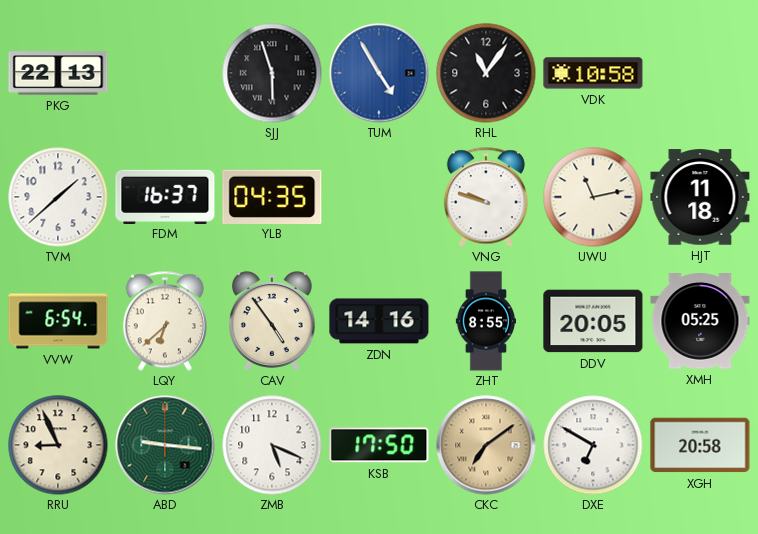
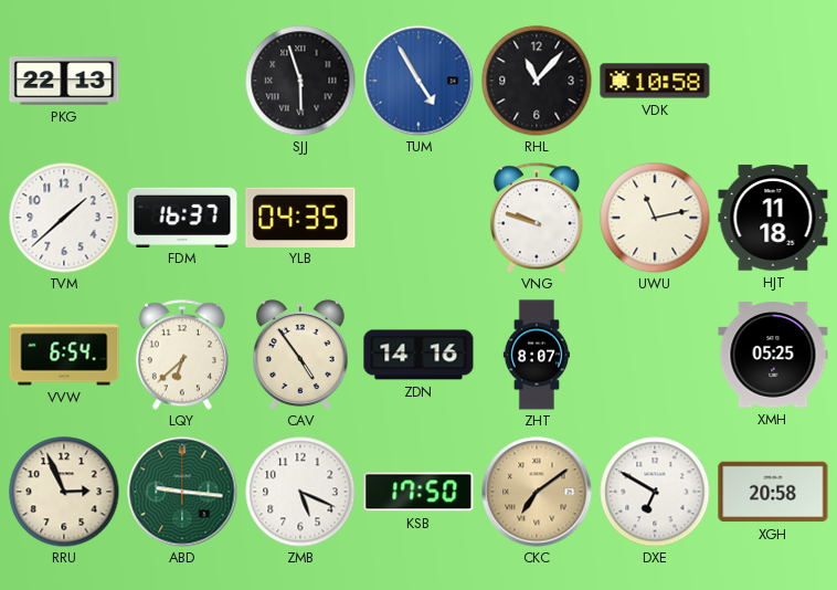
RHL: 11:06 -> 11:07
ZHT: 8:55 -> 8:07
DDV: 20:05 -> none
RRU: 8:56 -> 2:56
